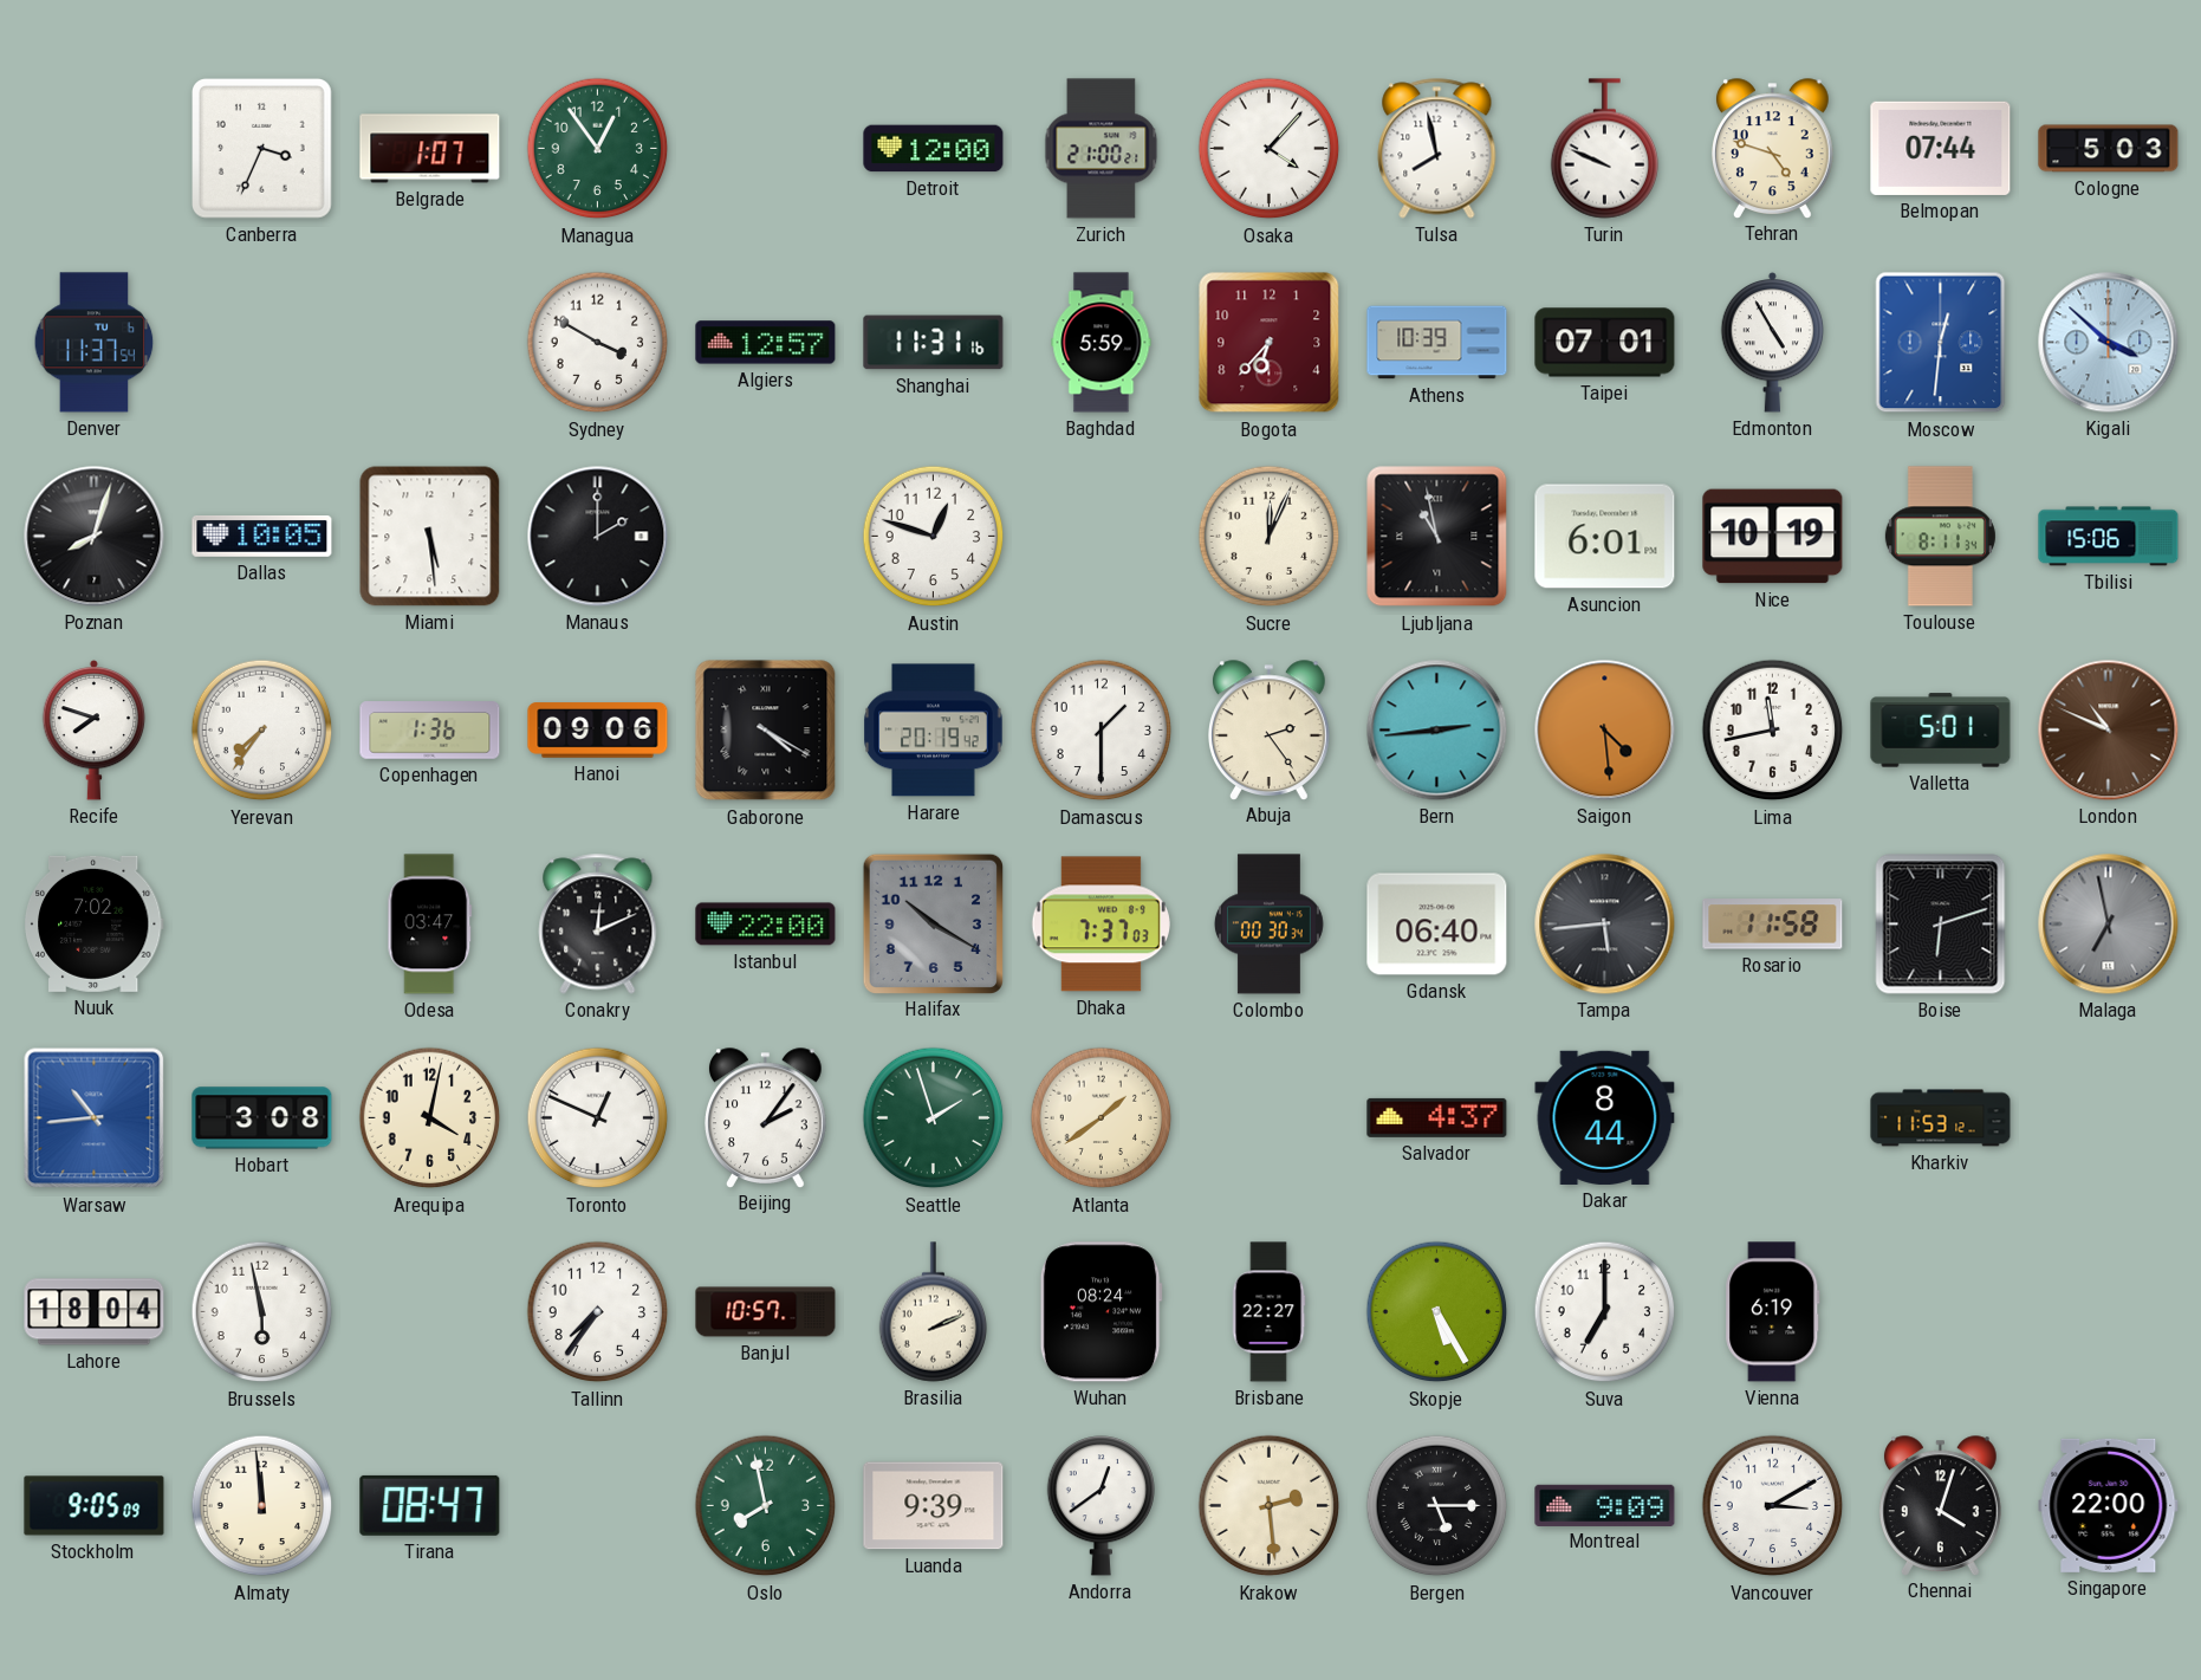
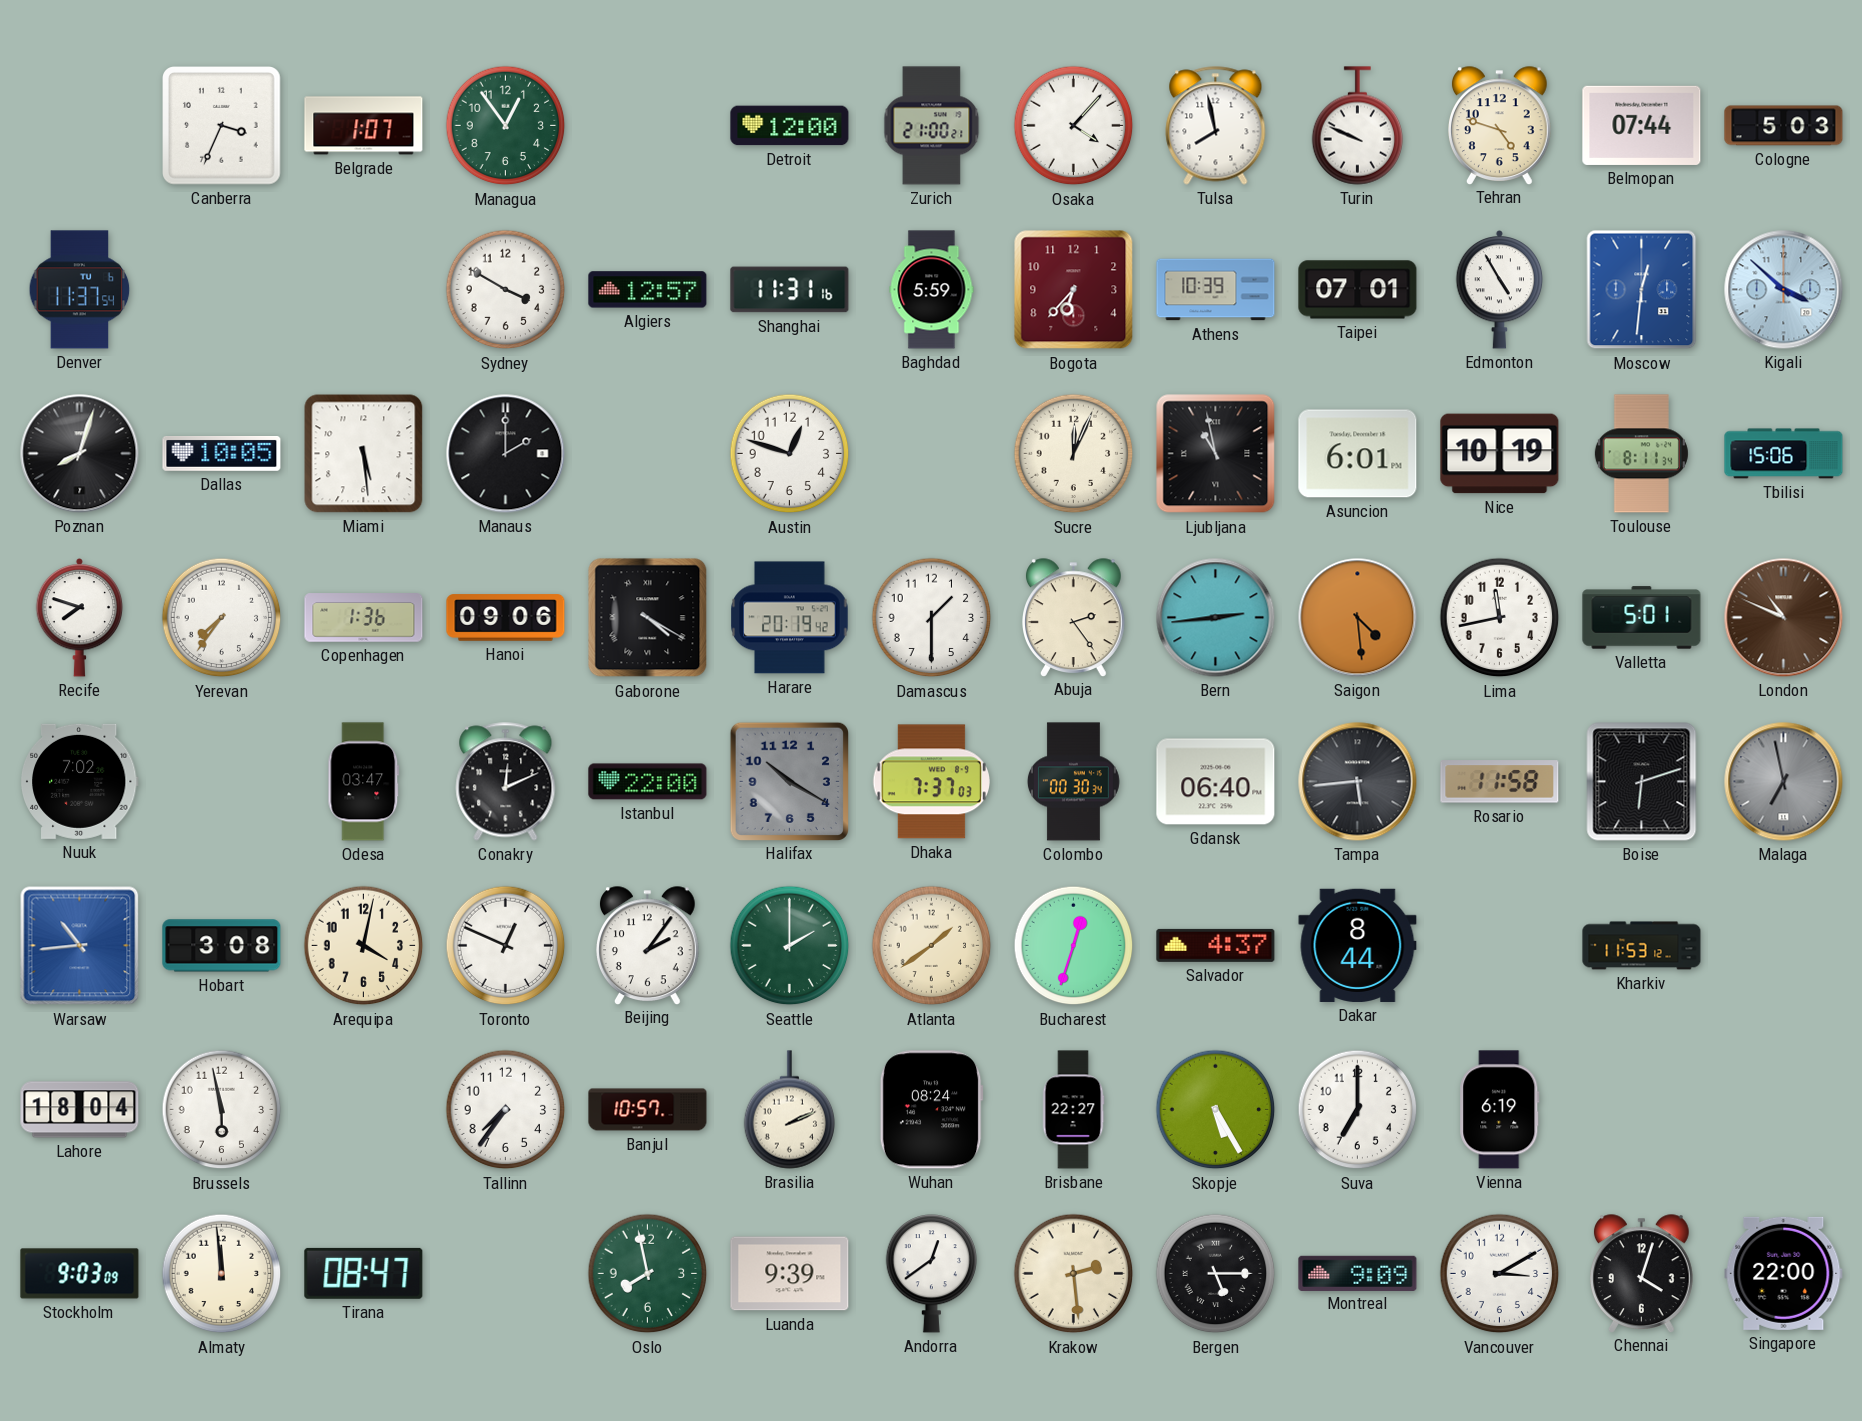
Seattle: 1:57 -> 2:00
Bucharest: none -> 12:33
Stockholm: 9:05 -> 9:03
